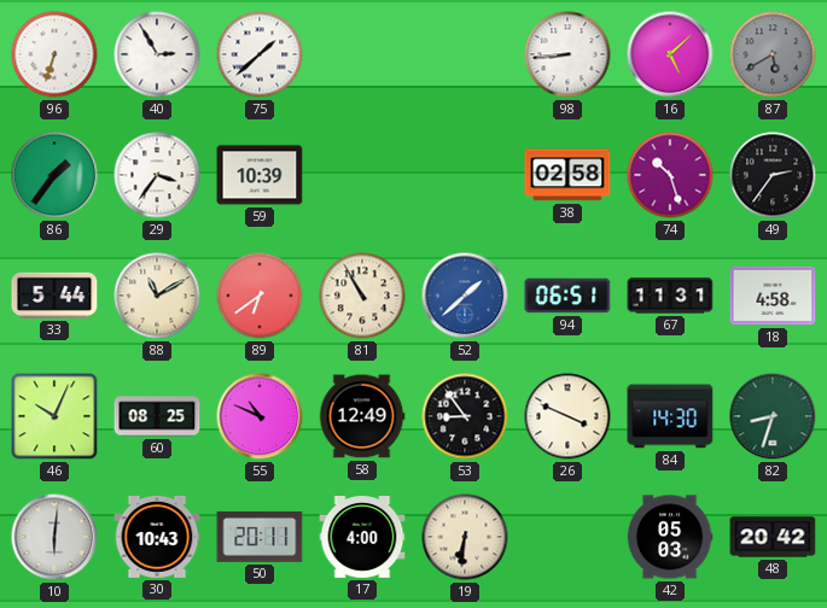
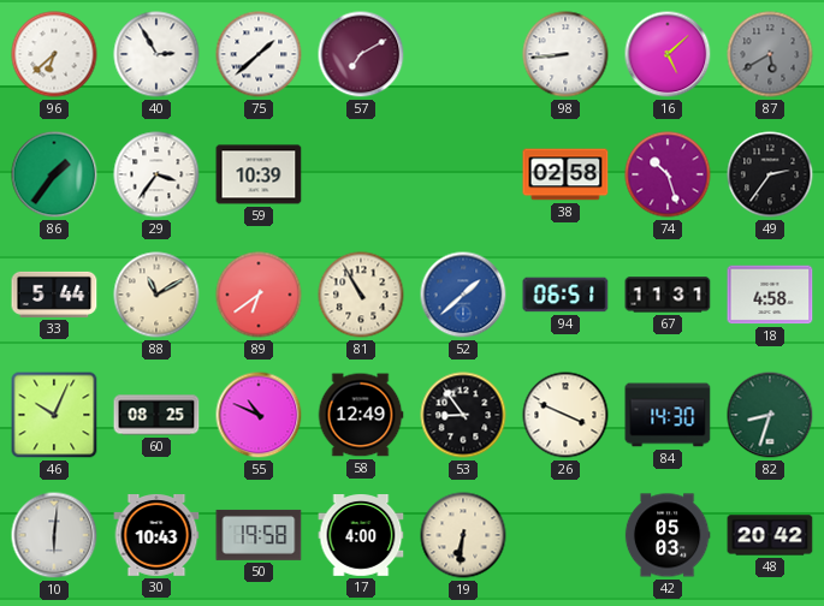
96: 6:33 -> 6:38
57: none -> 7:10
50: 20:11 -> 19:58
